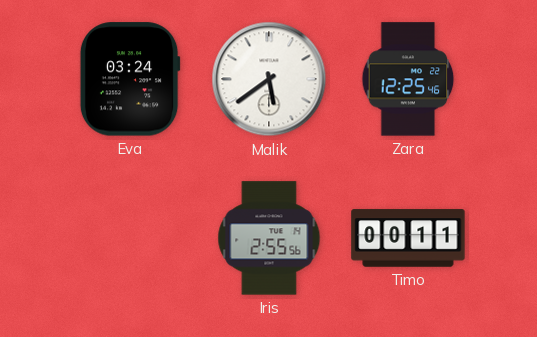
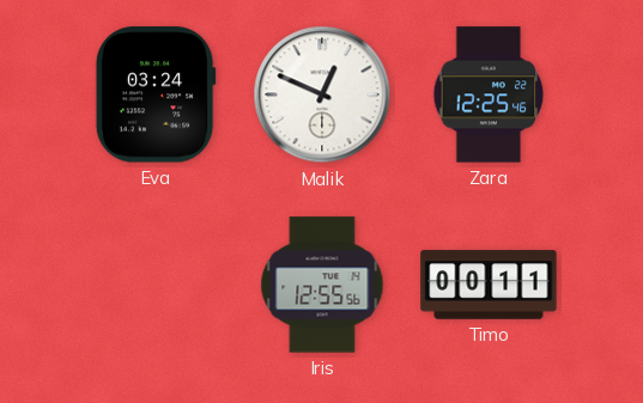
Malik: 5:39 -> 12:49
Iris: 2:55 -> 12:55
